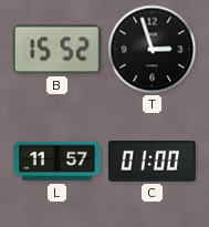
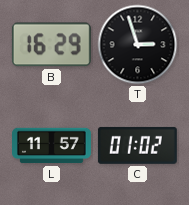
B: 15:52 -> 16:29
C: 01:00 -> 01:02
